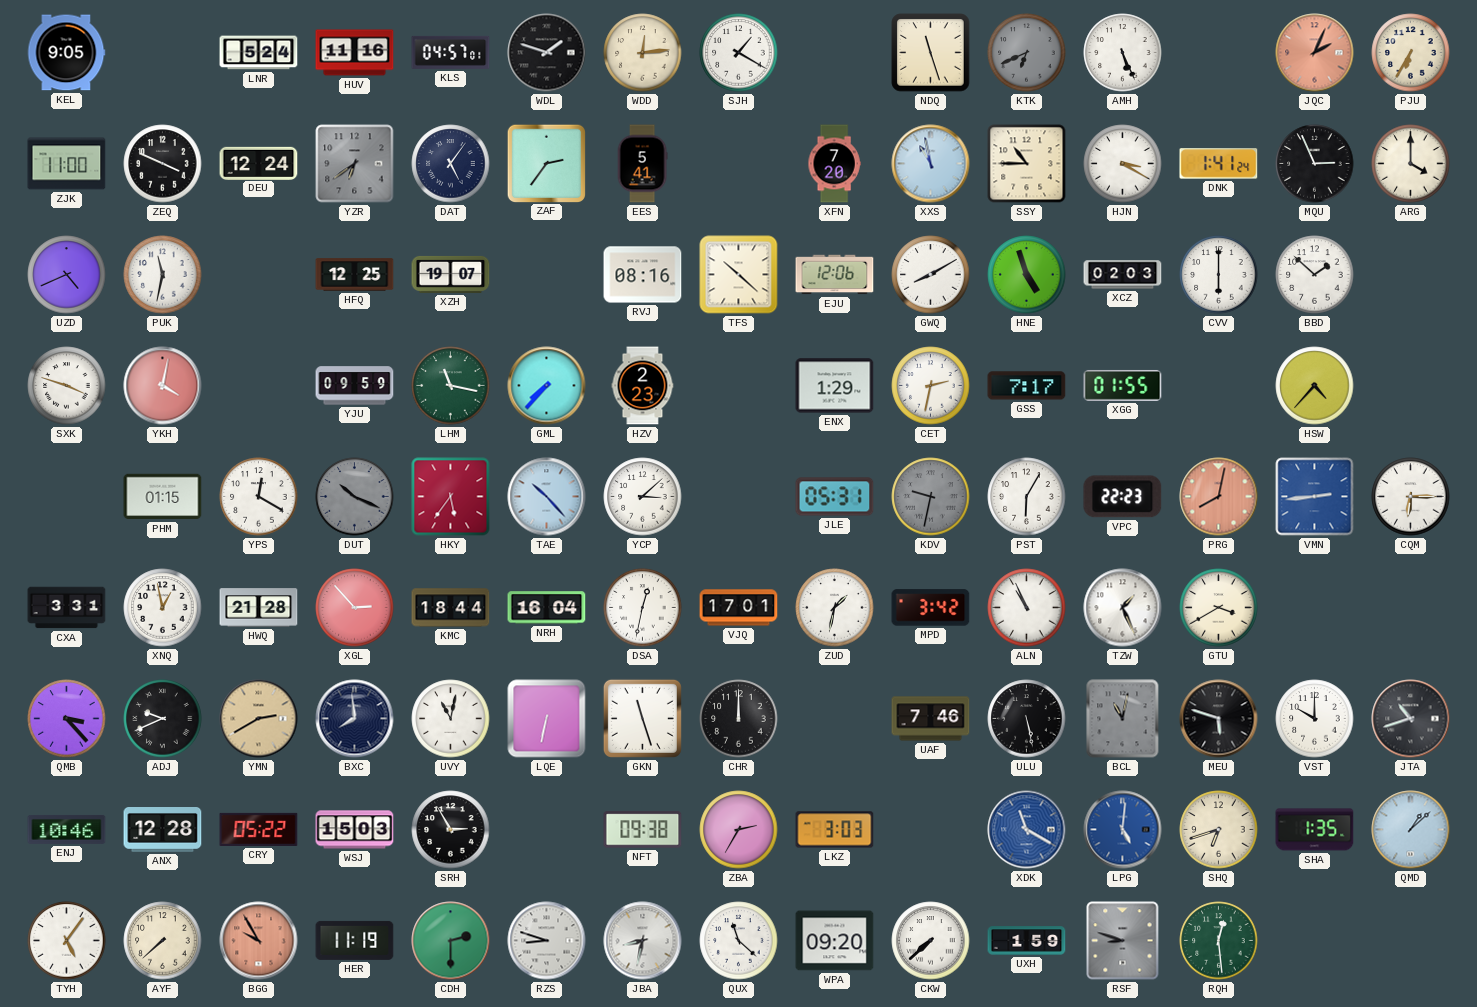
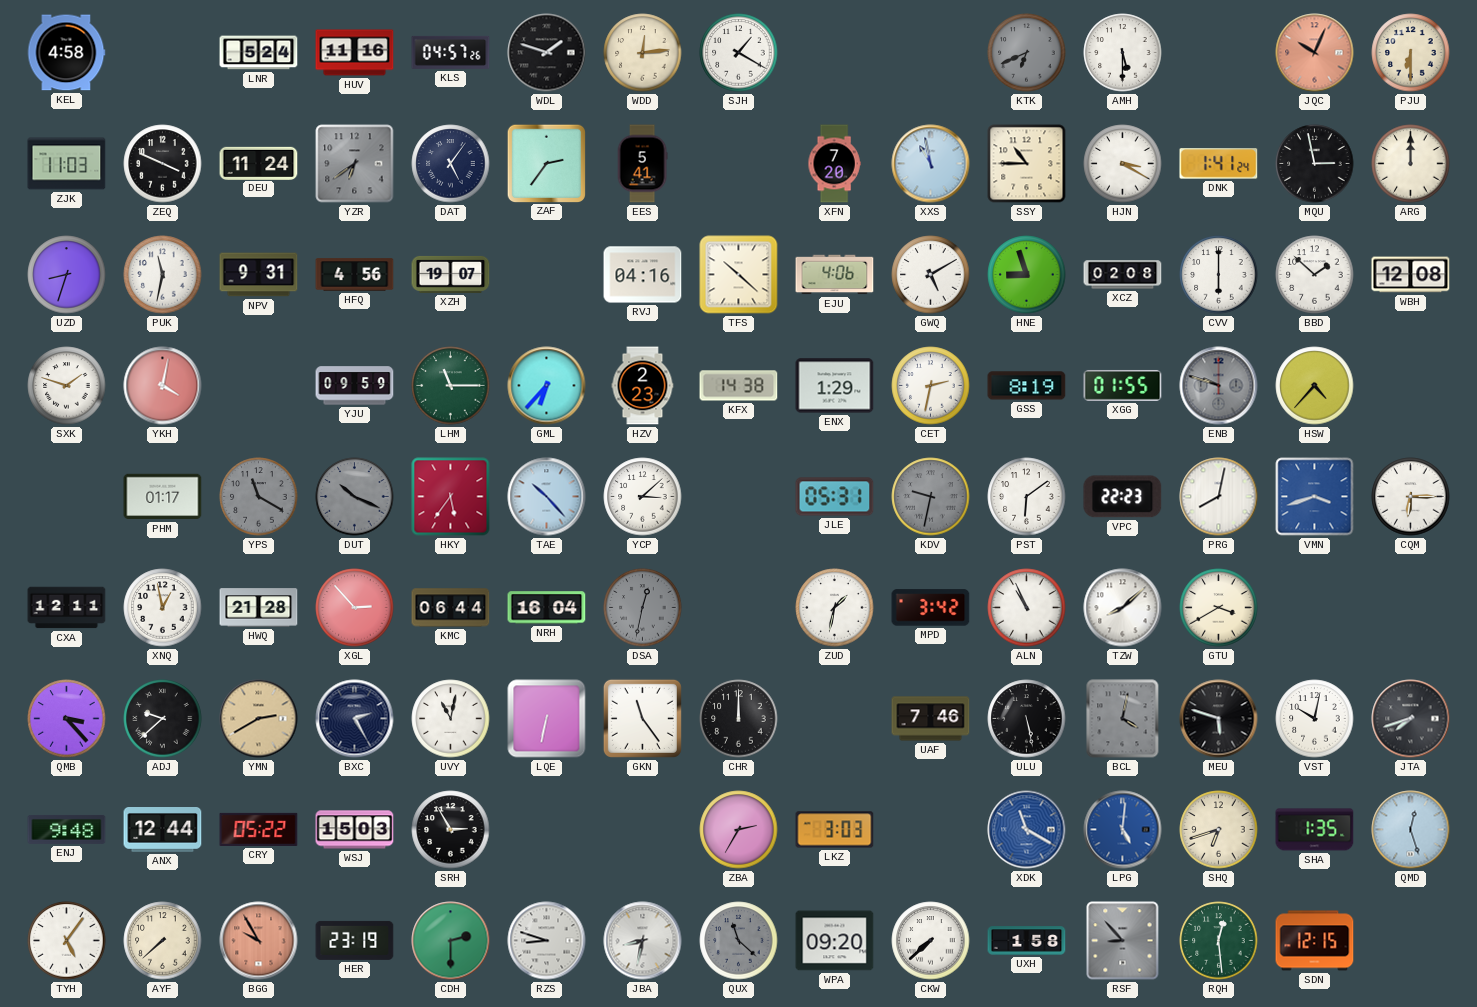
KEL: 9:05 -> 4:58
KLS: 04:57:01 -> 04:57:26
NDQ: 11:27 -> none
AMH: 5:26 -> 5:30
JQC: 2:04 -> 10:04
PJU: 6:35 -> 6:30
ZJK: 11:00 -> 11:03
DEU: 12:24 -> 11:24
MQU: 2:56 -> 2:58
ARG: 4:00 -> 12:00
UZD: 4:41 -> 8:33
NPV: none -> 9:31
HFQ: 12:25 -> 4:56
RVJ: 08:16 -> 04:16
EJU: 12:06 -> 4:06
GWQ: 8:10 -> 5:10
HNE: 4:57 -> 8:57
XCZ: 02:03 -> 02:08
WBH: none -> 12:08
SXK: 3:48 -> 1:48
LHM: 11:17 -> 11:15
GML: 7:37 -> 6:37
KFX: none -> 14:38
GSS: 7:17 -> 8:19
ENB: none -> 9:48
PHM: 01:15 -> 01:17
YPS: 12:20 -> 11:20
YPS dial: white -> grey
PST: 6:05 -> 6:09
PRG dial: salmon -> white
VMN: 2:44 -> 3:42
CXA: 3:31 -> 12:11
KMC: 18:44 -> 06:44
DSA dial: white -> grey
VJQ: 17:01 -> none
TZW: 1:26 -> 8:08
ADJ: 9:41 -> 9:38
BXC: 7:59 -> 2:25
GKN: 11:27 -> 11:24
BCL: 11:02 -> 4:02
VST: 10:00 -> 10:02
JTA: 10:42 -> 7:42
ENJ: 10:46 -> 9:48
ANX: 12:28 -> 12:44
NFT: 09:38 -> none
QMD: 1:08 -> 12:27
HER: 11:19 -> 23:19
QUX dial: white -> grey
UXH: 1:59 -> 1:58
RSF: 8:48 -> 8:53
SDN: none -> 12:15
